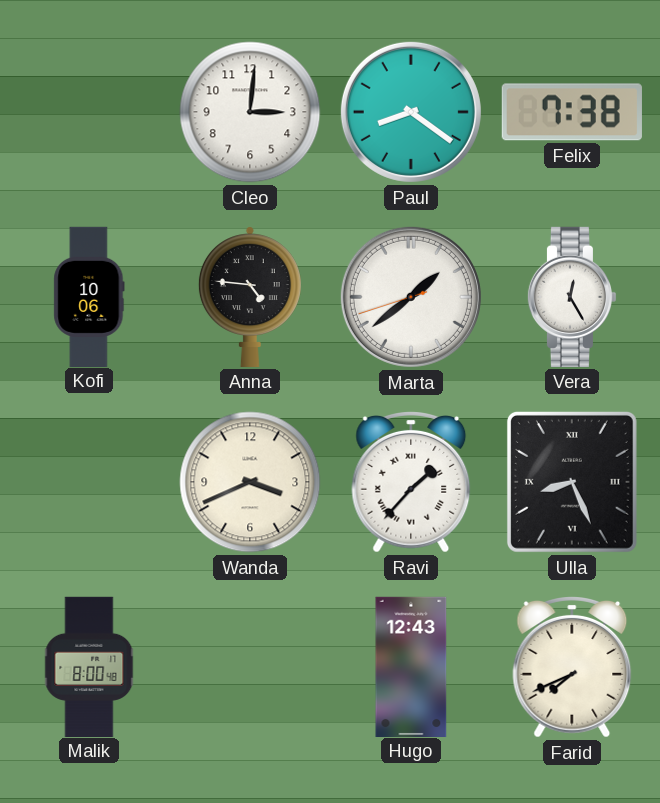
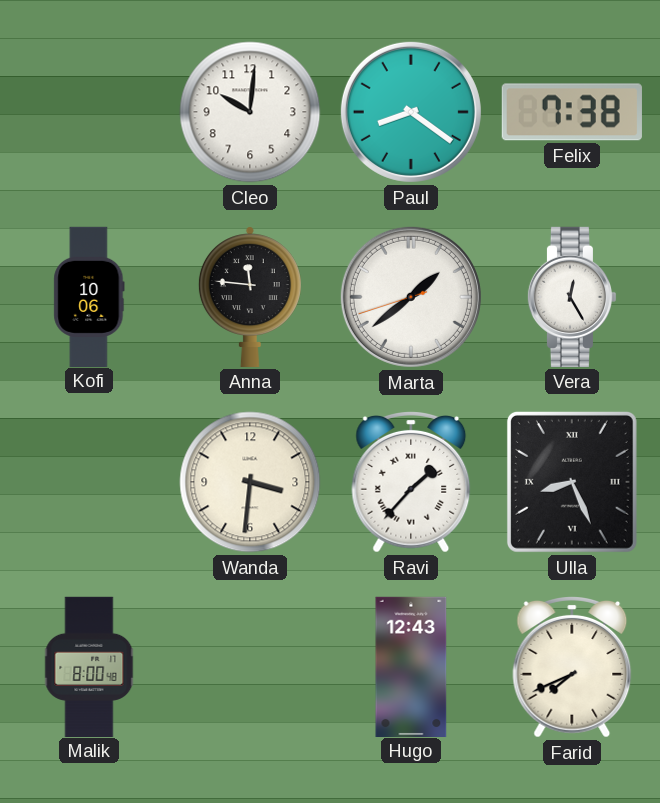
Cleo: 3:01 -> 10:01
Anna: 4:46 -> 11:46
Wanda: 3:41 -> 3:31
